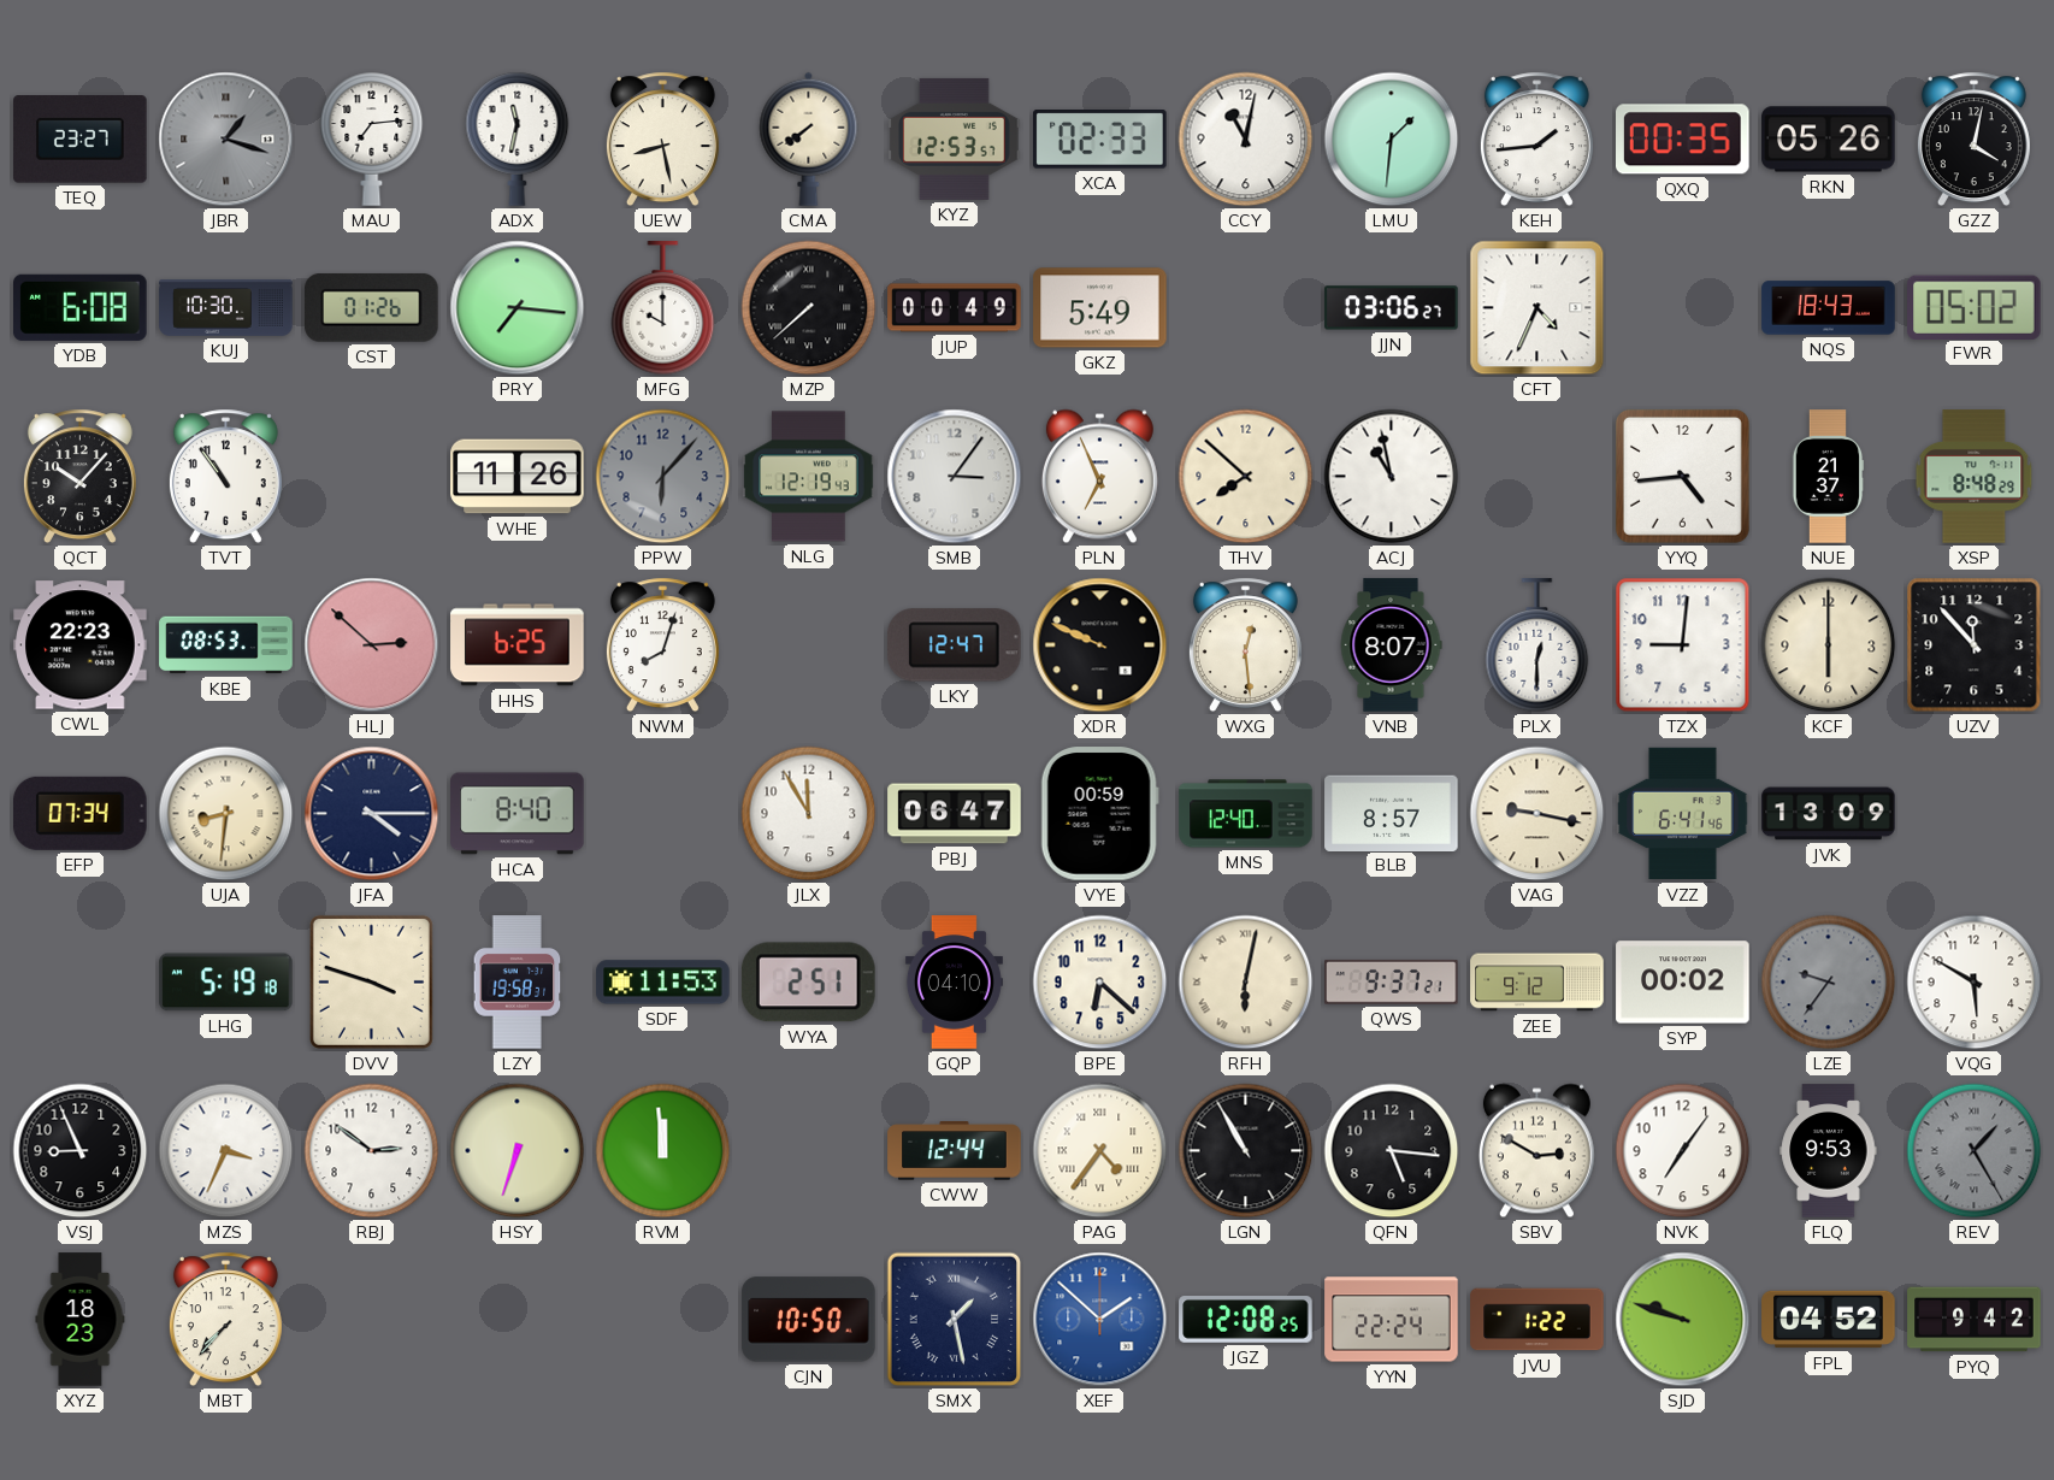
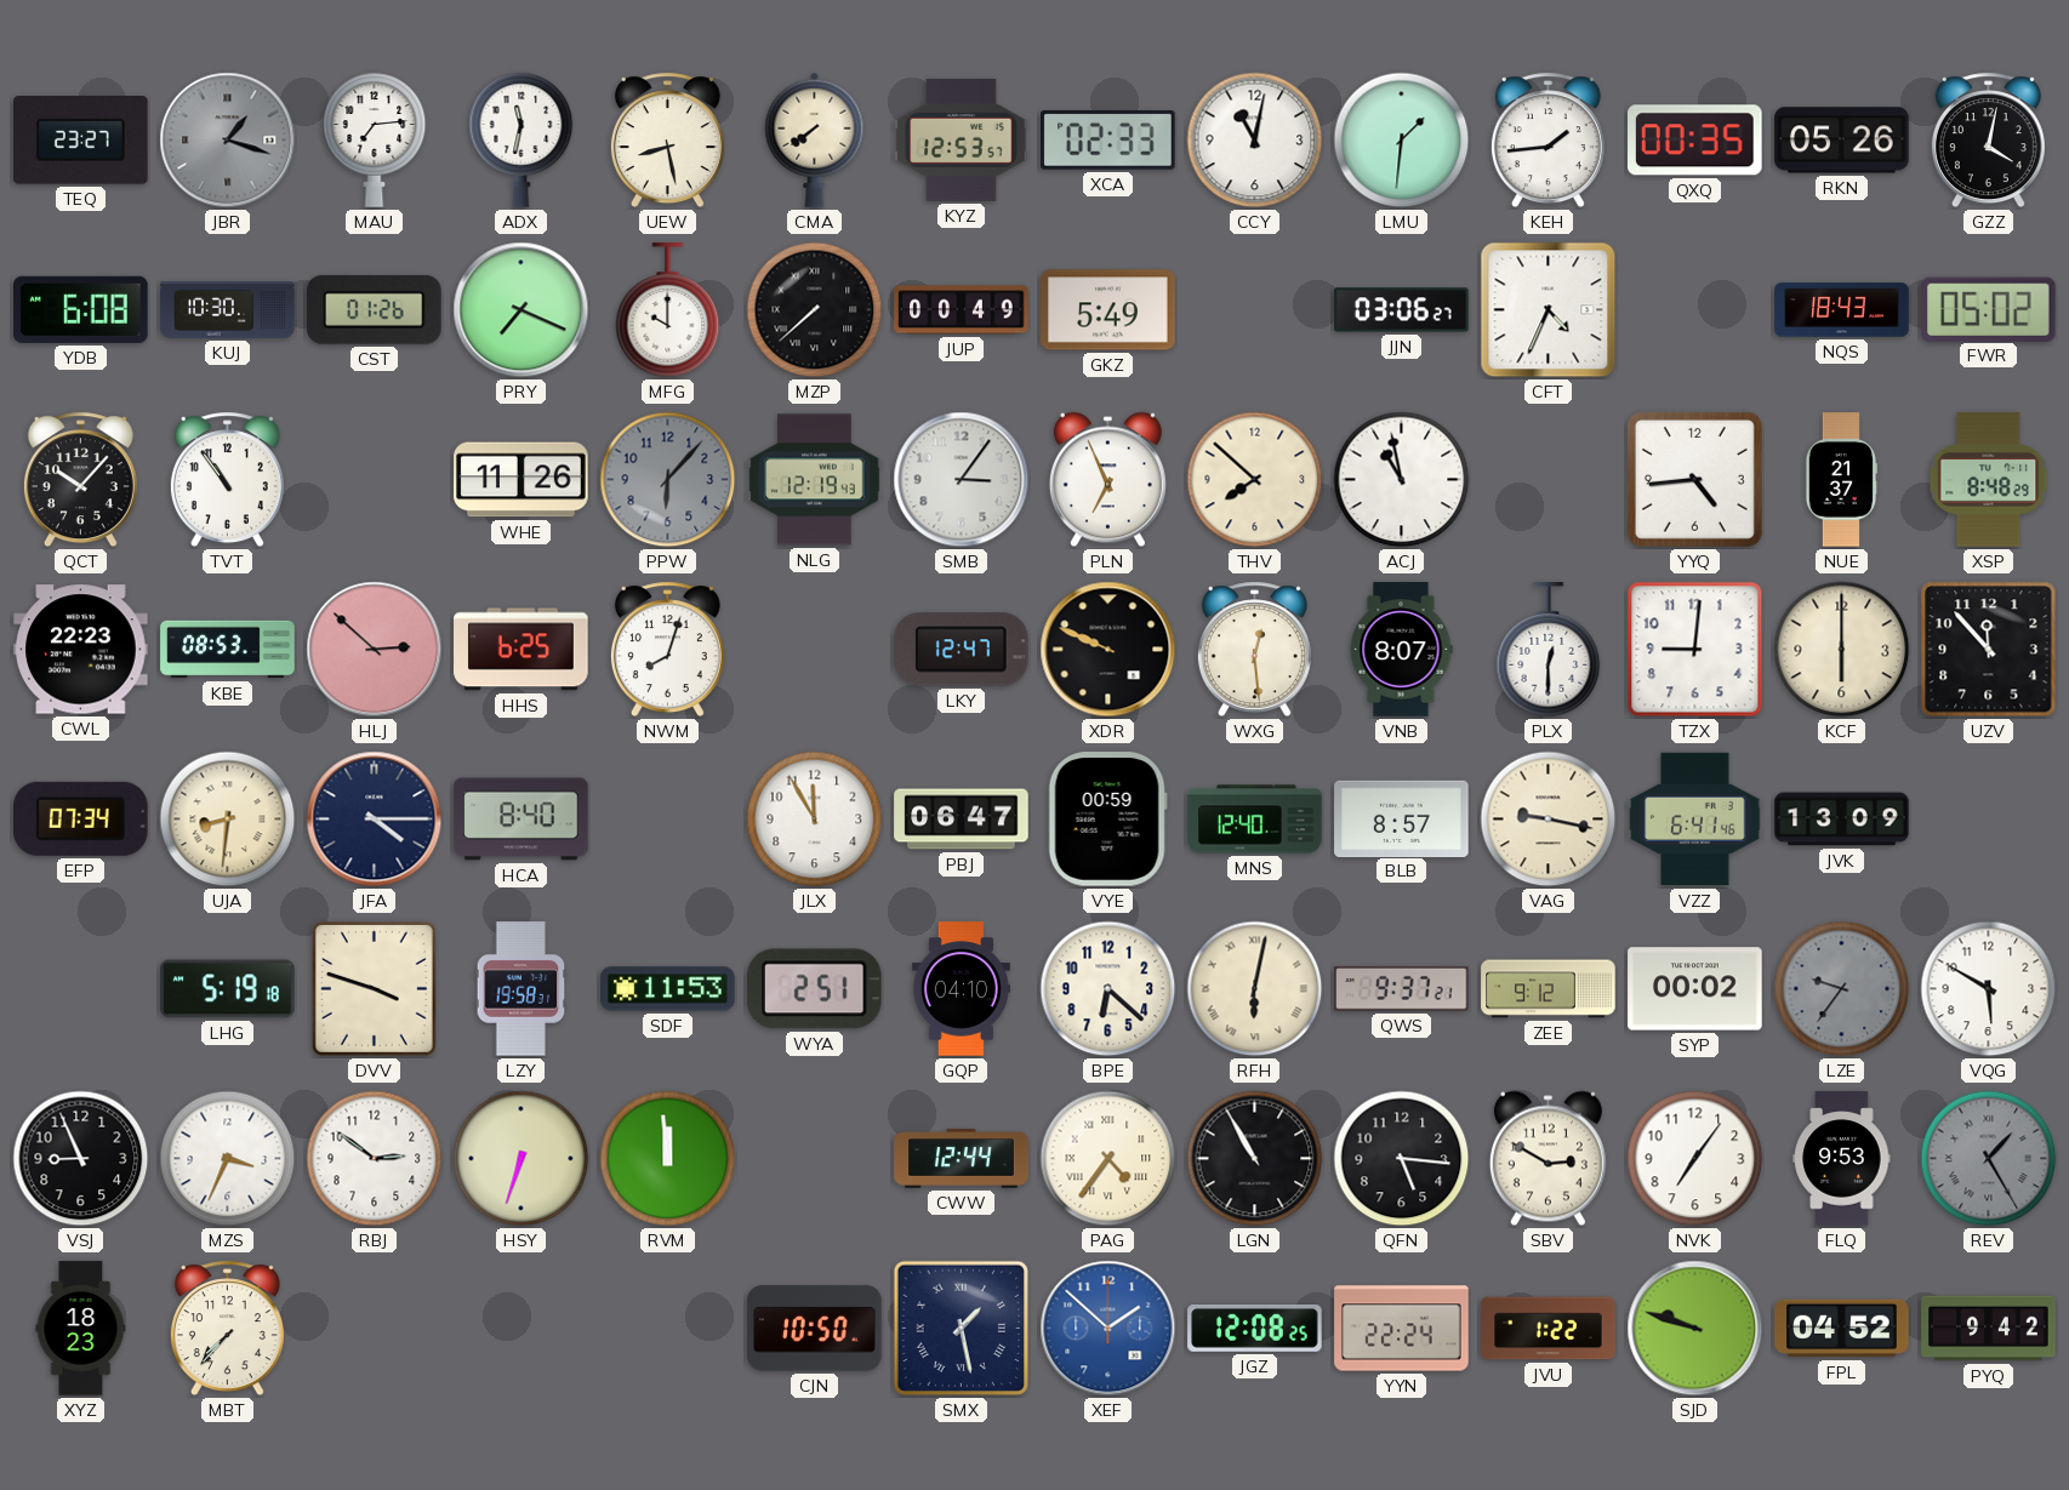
PRY: 7:16 -> 7:19
